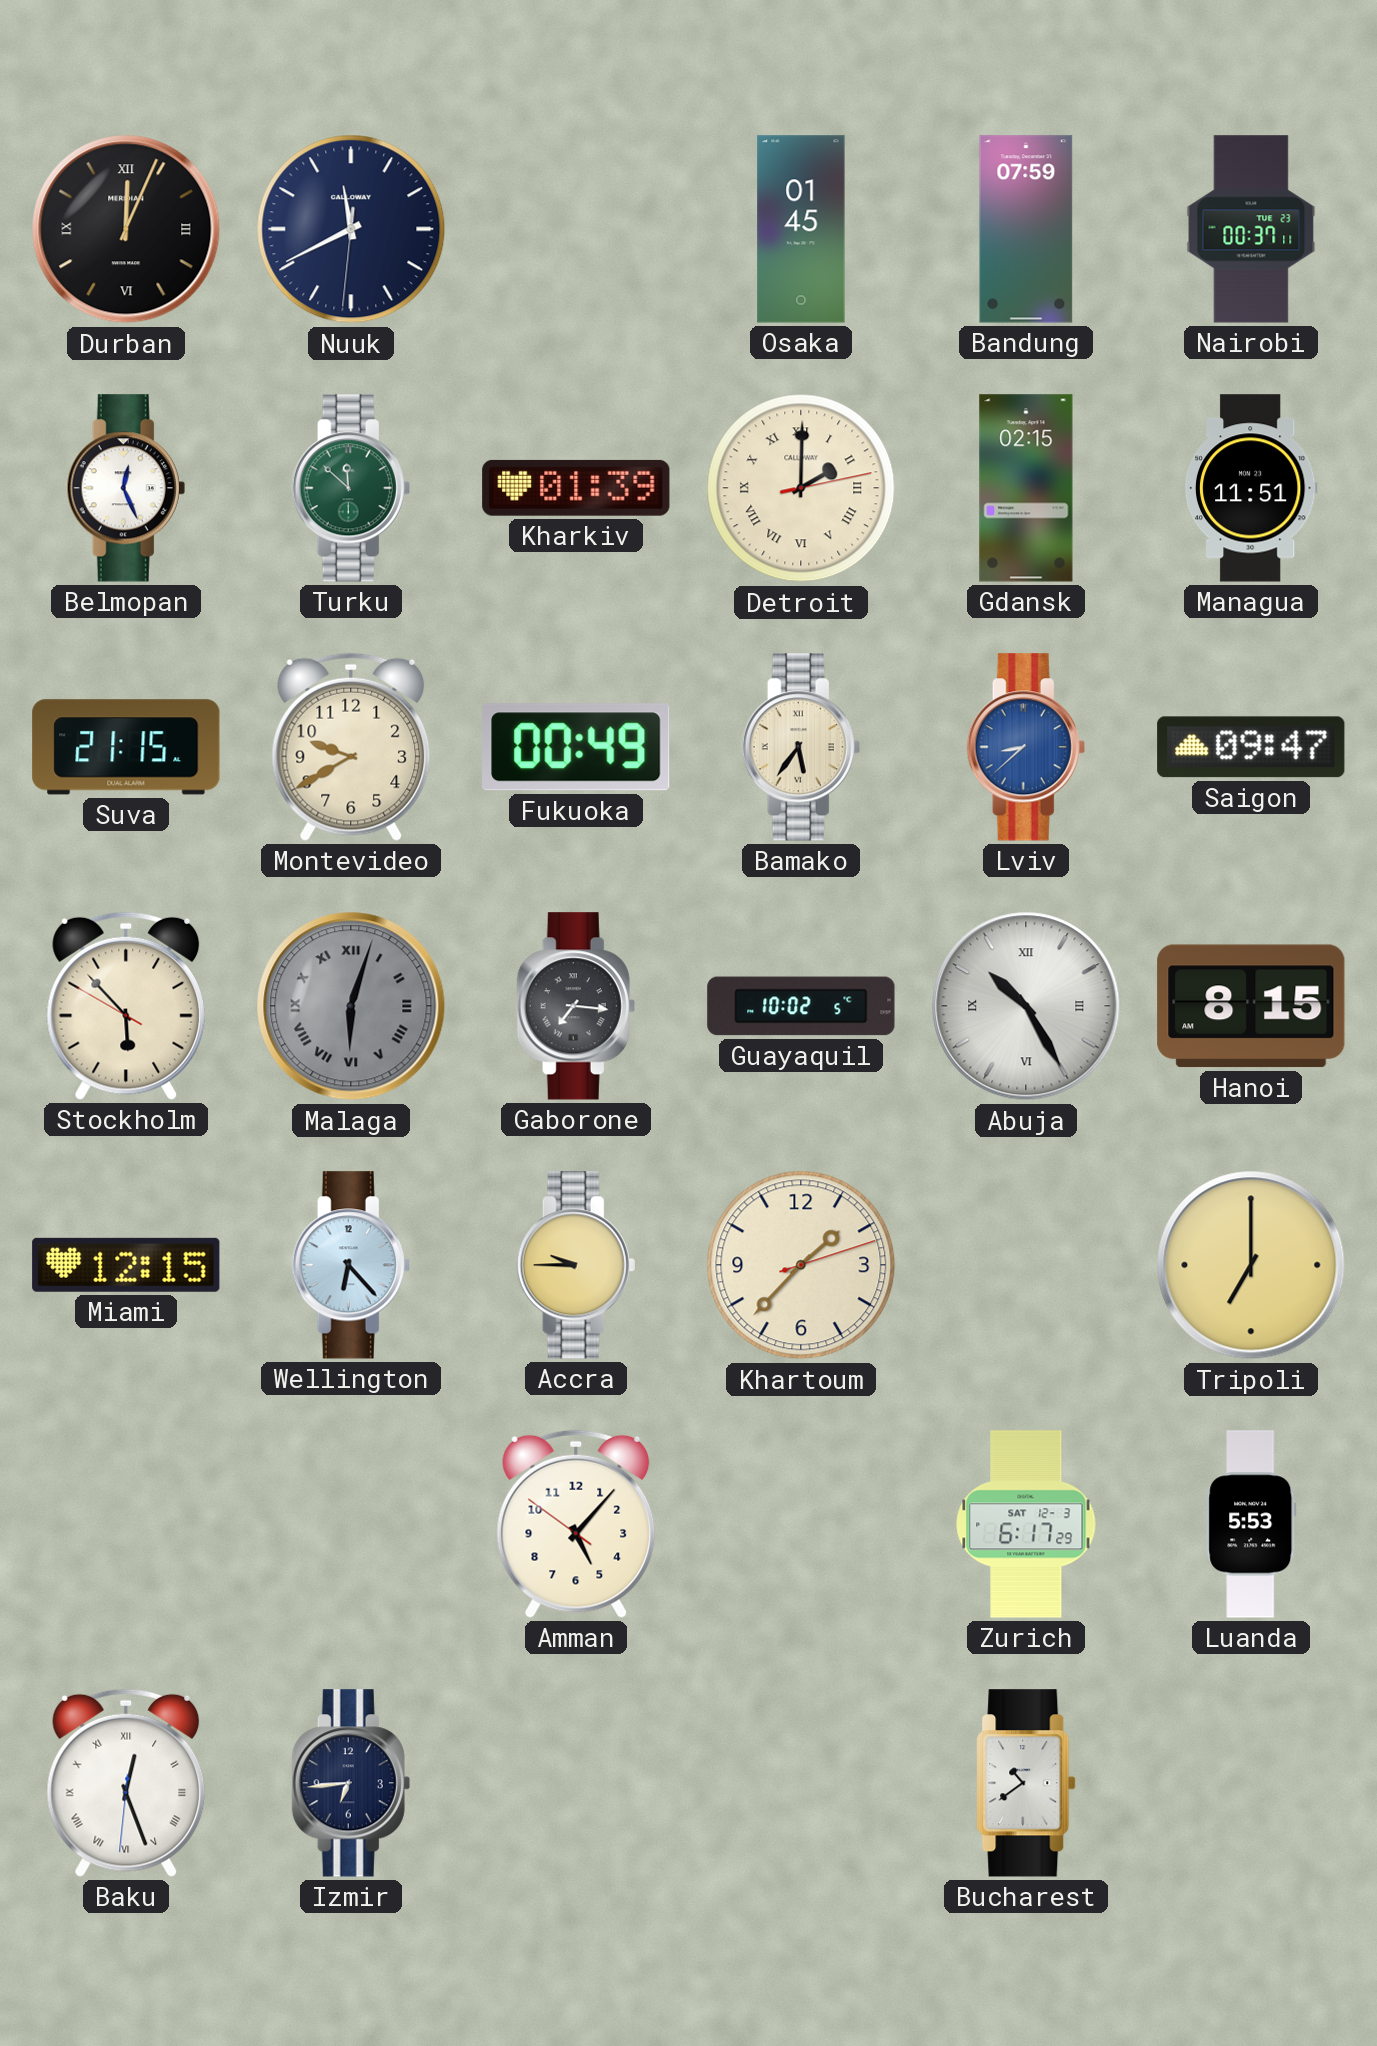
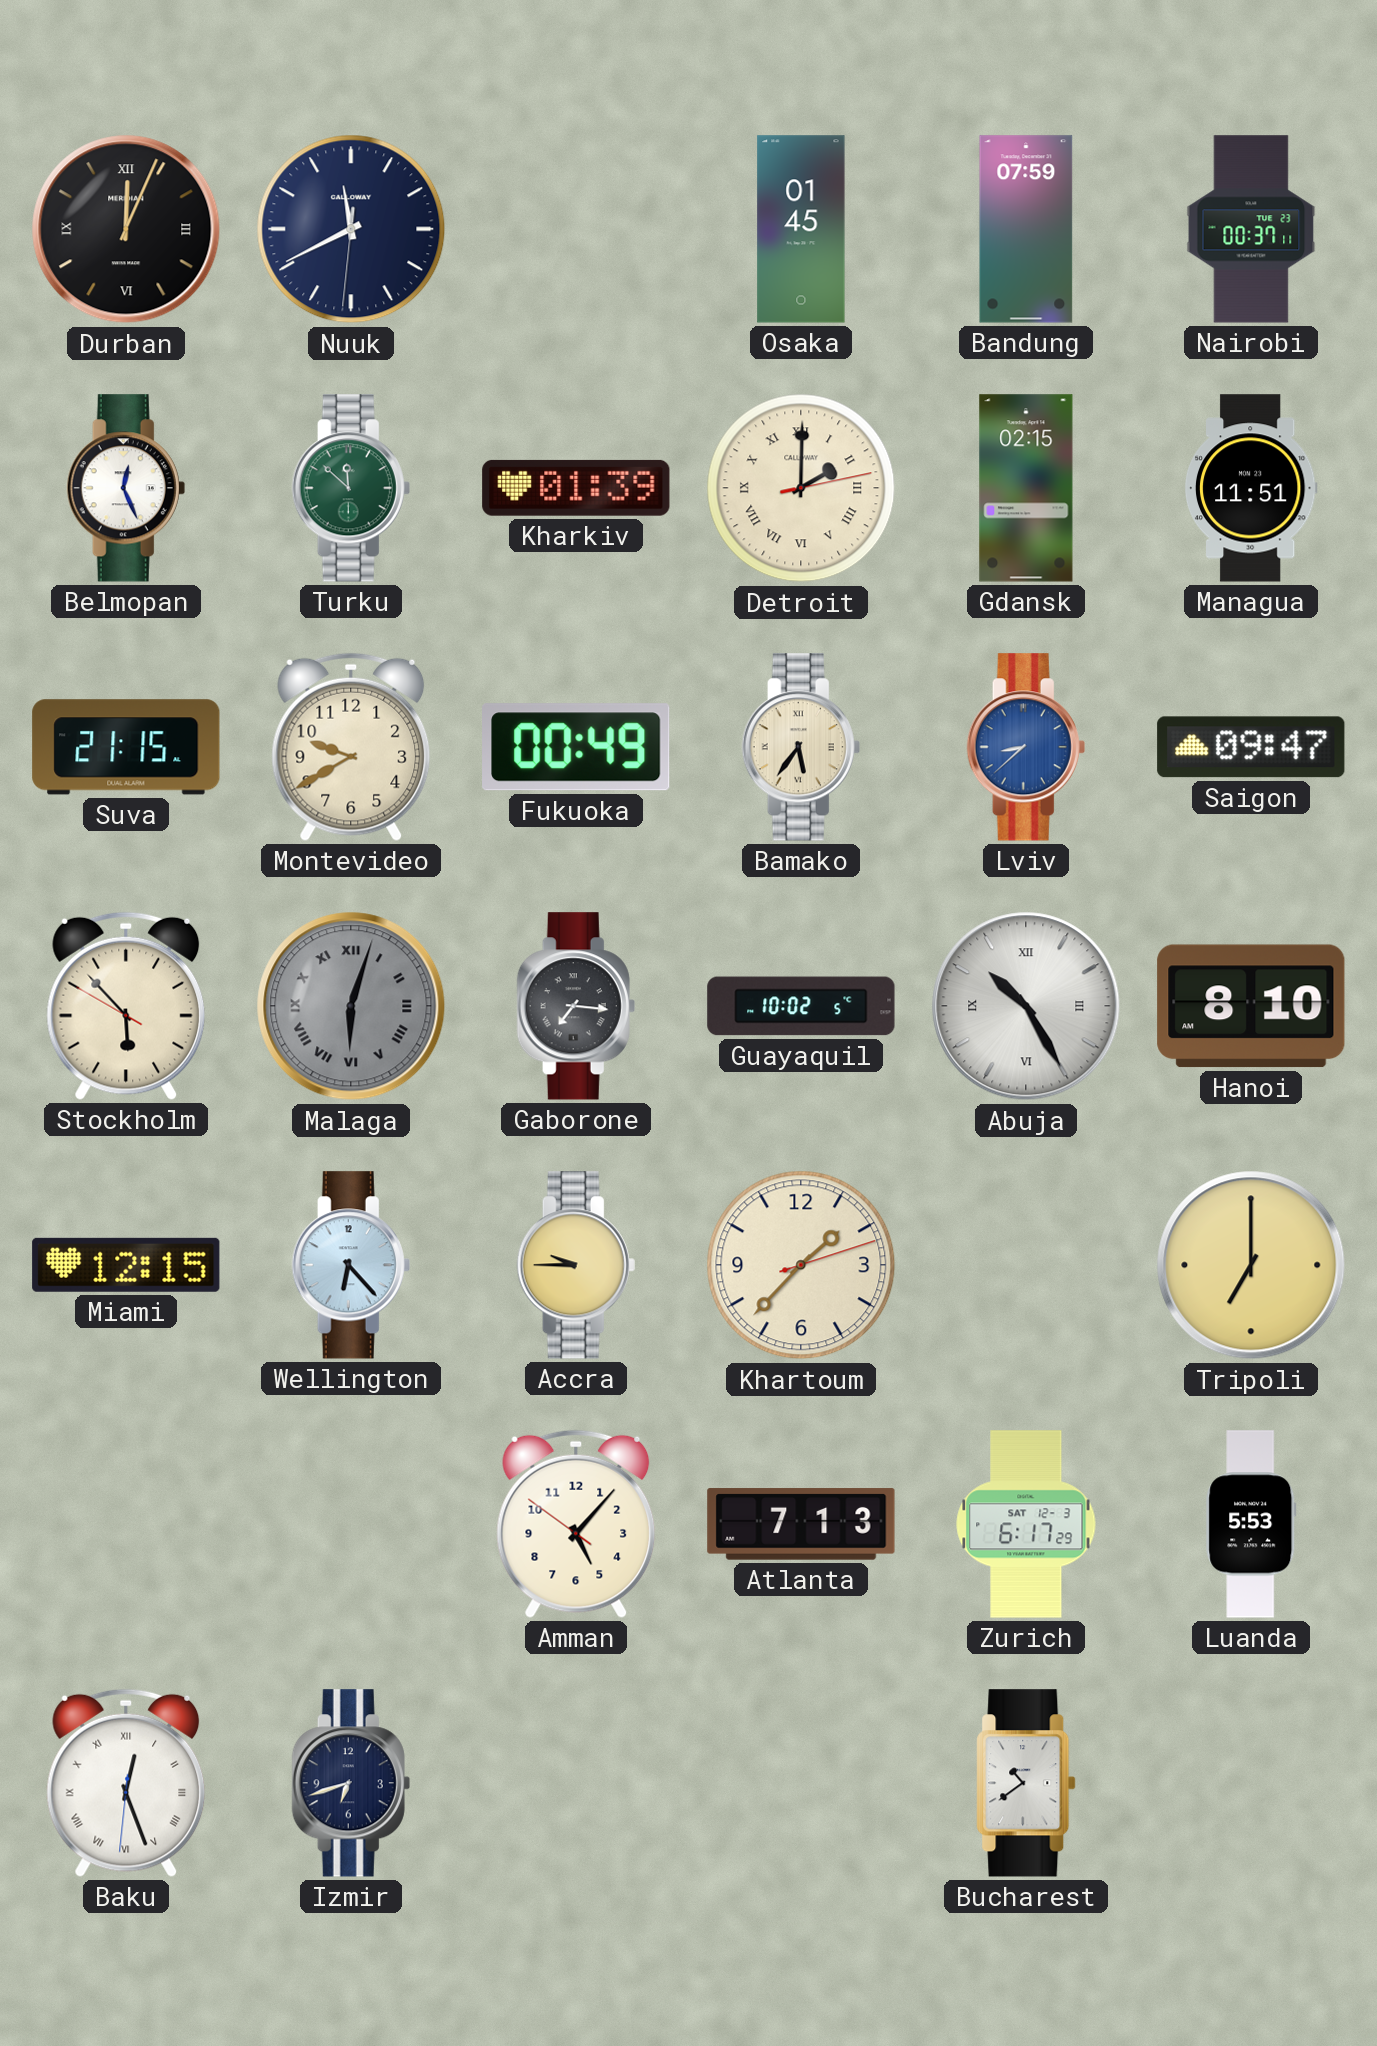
Hanoi: 8:15 -> 8:10
Atlanta: none -> 7:13
Izmir: 6:44 -> 6:42
